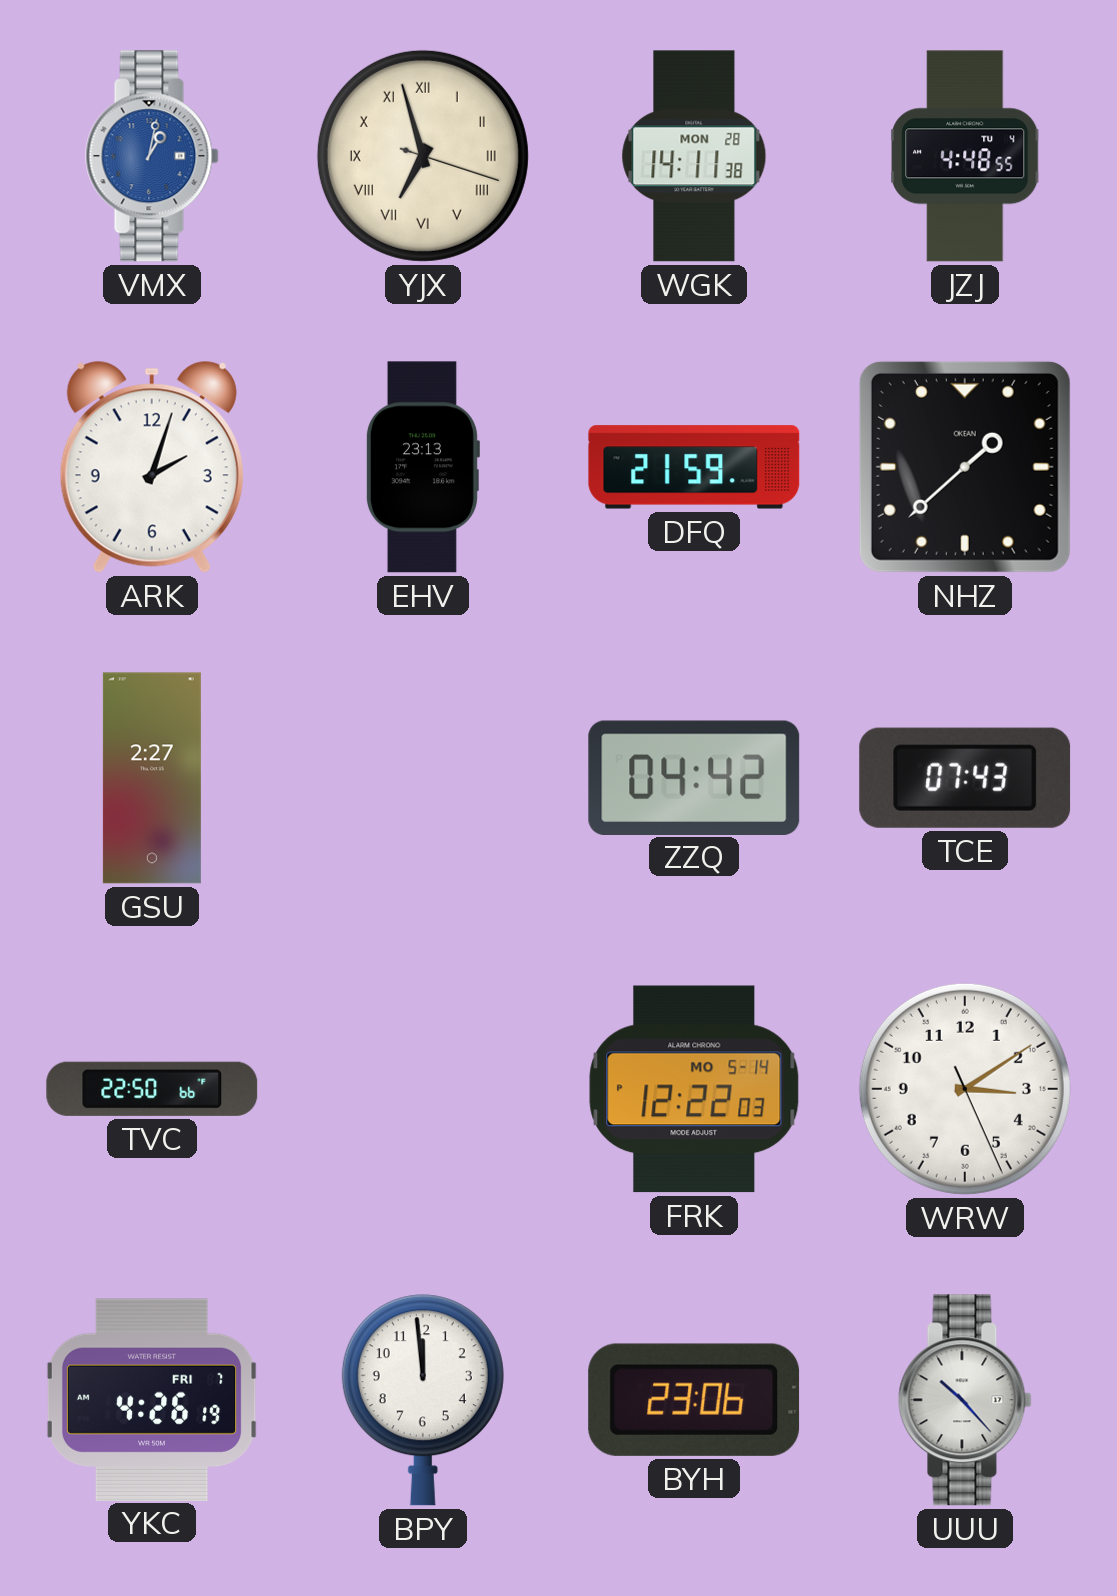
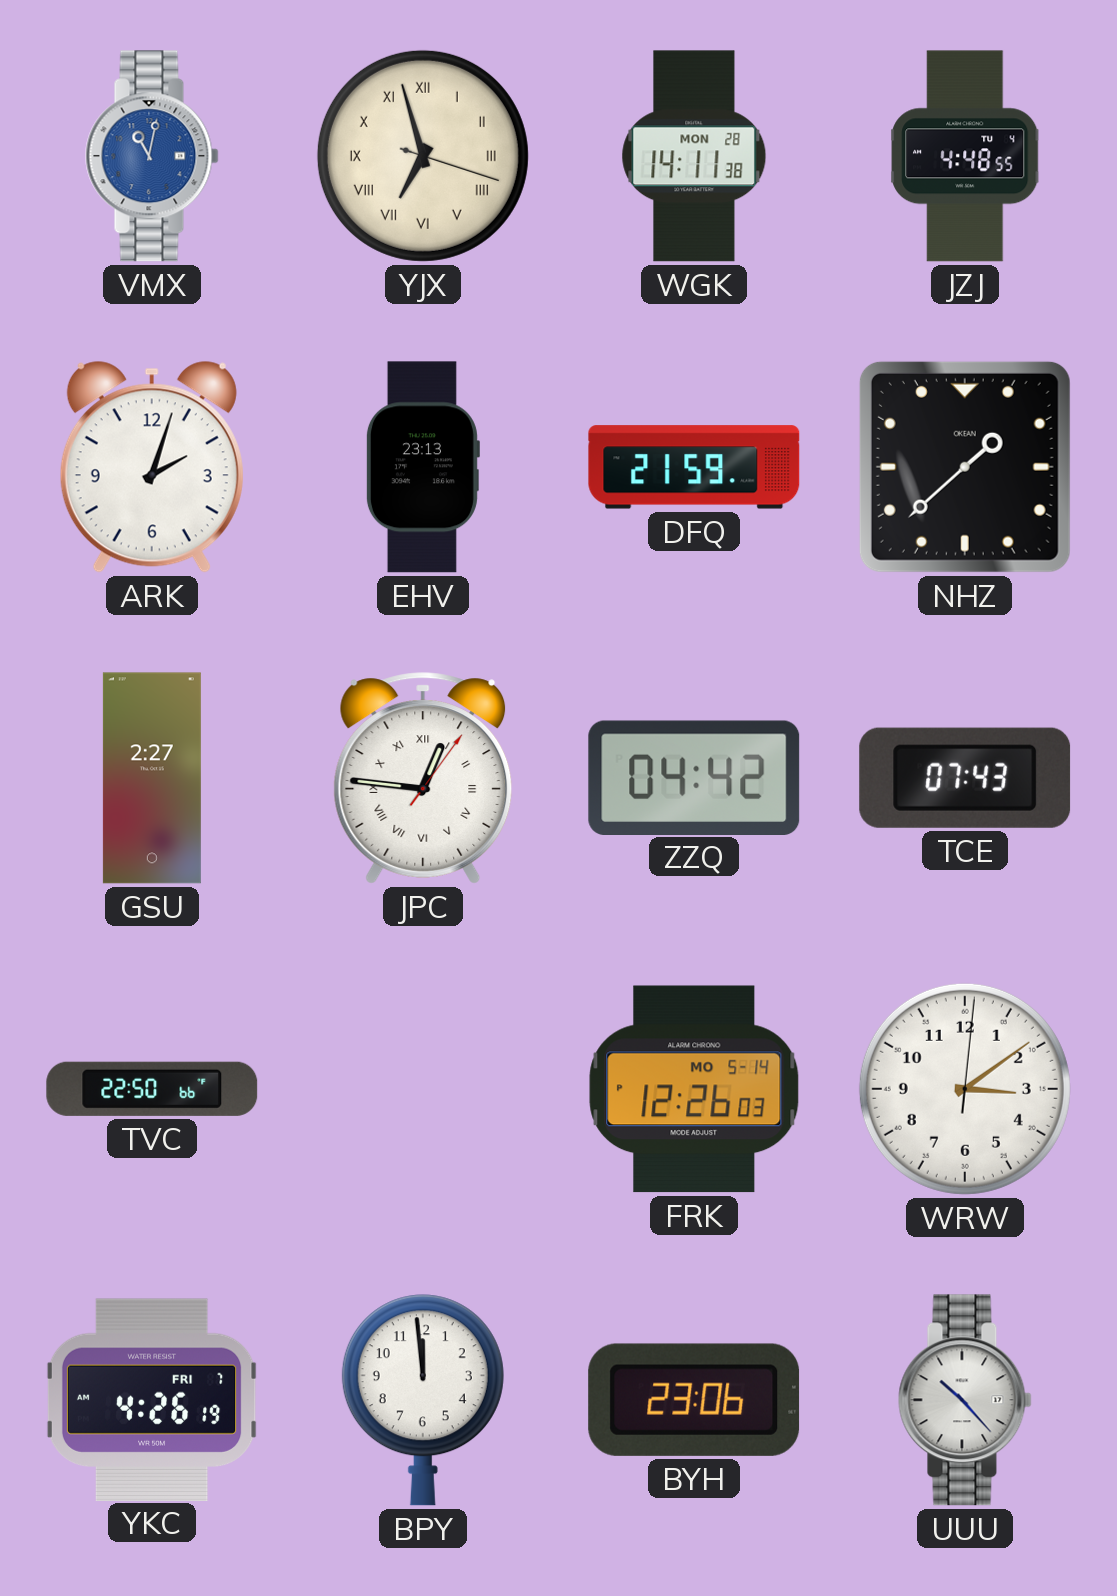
VMX: 1:02 -> 11:02
JPC: none -> 12:46
FRK: 12:22 -> 12:26
WRW: 3:09:26 -> 3:09:01
